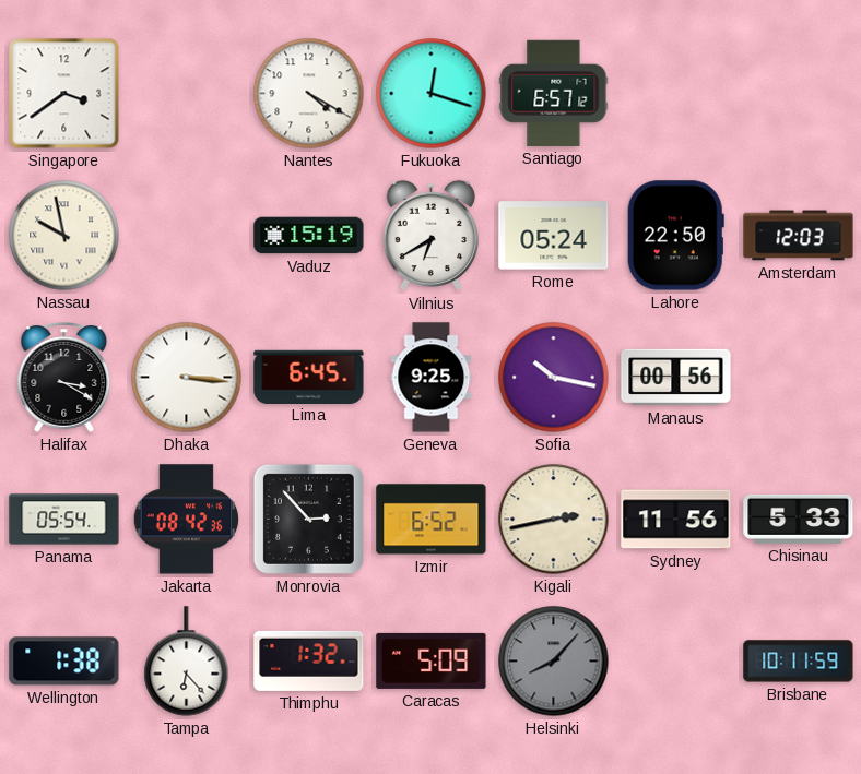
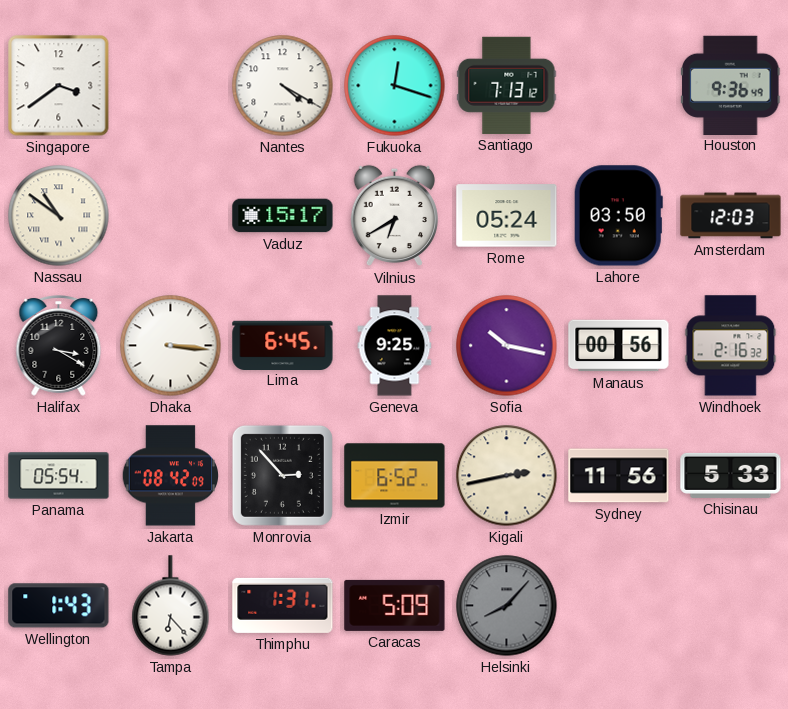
Santiago: 6:57 -> 7:13
Houston: none -> 9:36
Nassau: 9:58 -> 10:51
Vaduz: 15:19 -> 15:17
Lahore: 22:50 -> 03:50
Windhoek: none -> 2:16
Jakarta: 08:42:36 -> 08:42:09
Wellington: 1:38 -> 1:43
Thimphu: 1:32 -> 1:31
Brisbane: 10:11 -> none
